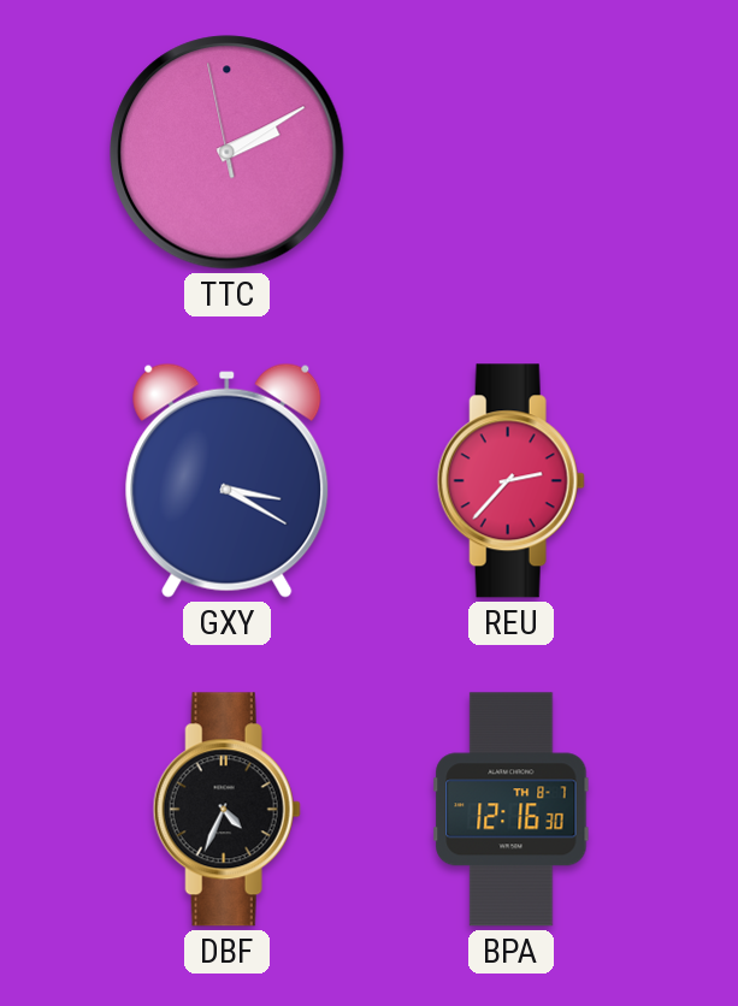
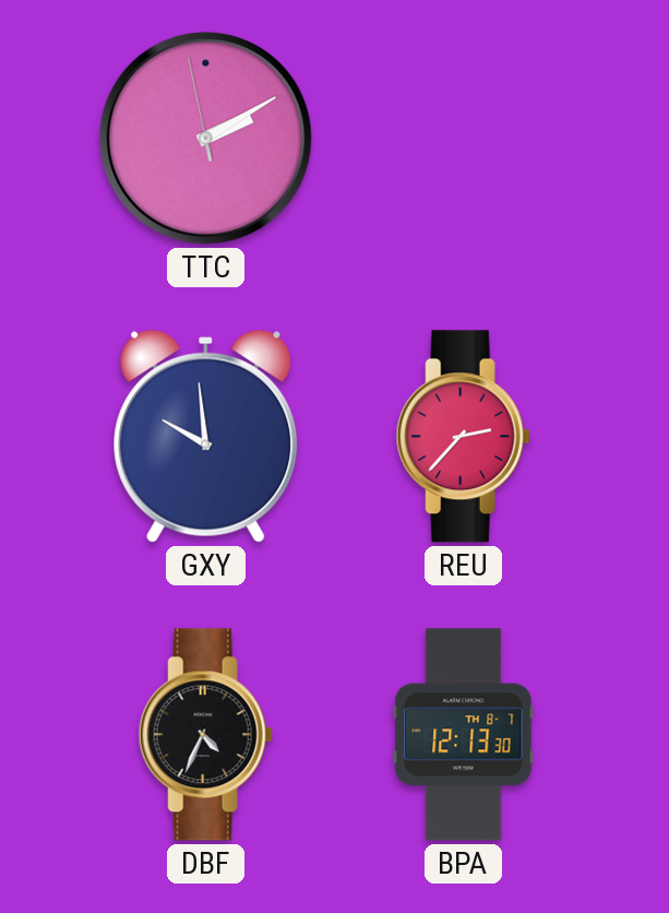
GXY: 3:20 -> 9:59
BPA: 12:16 -> 12:13
